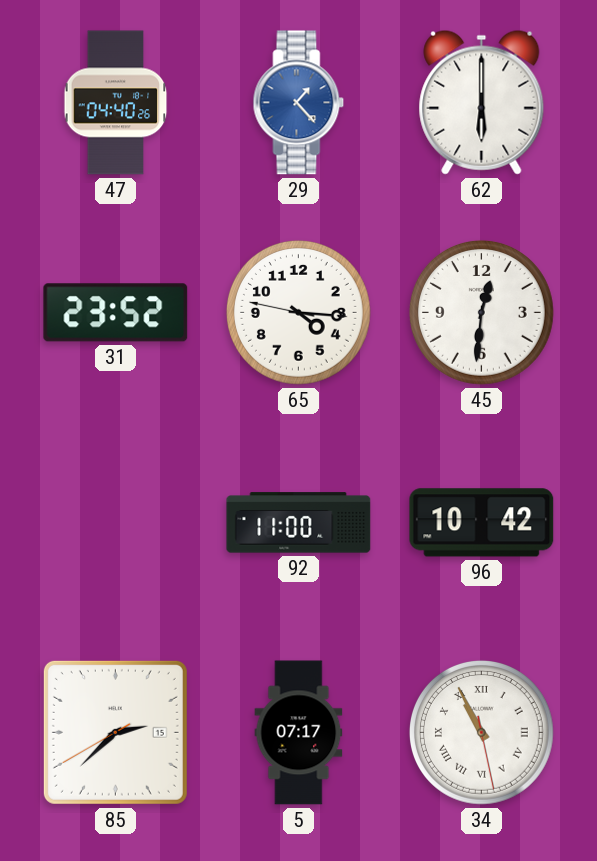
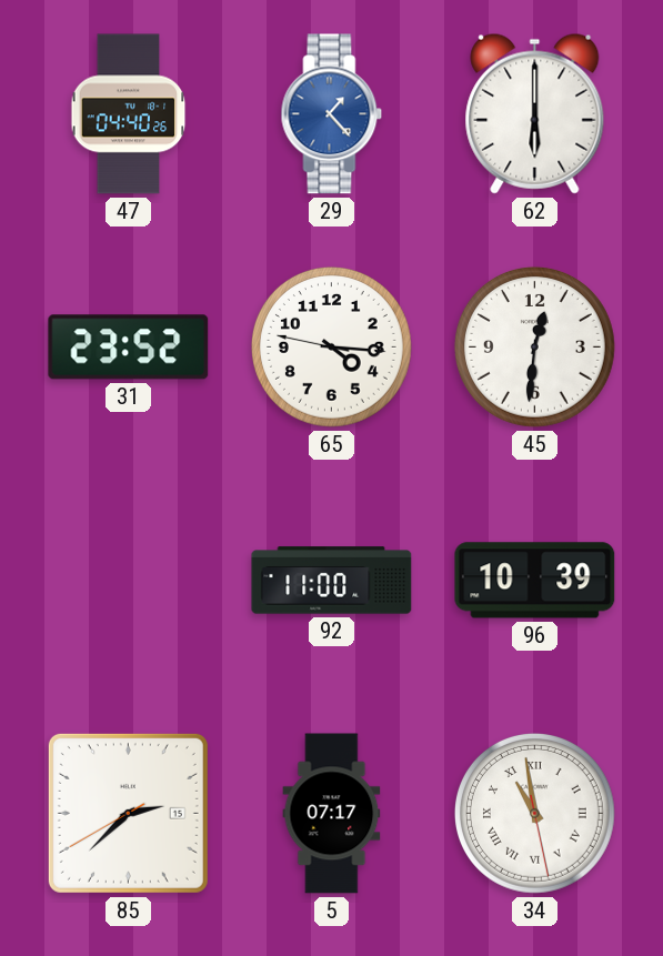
96: 10:42 -> 10:39
34: 10:55 -> 10:58
